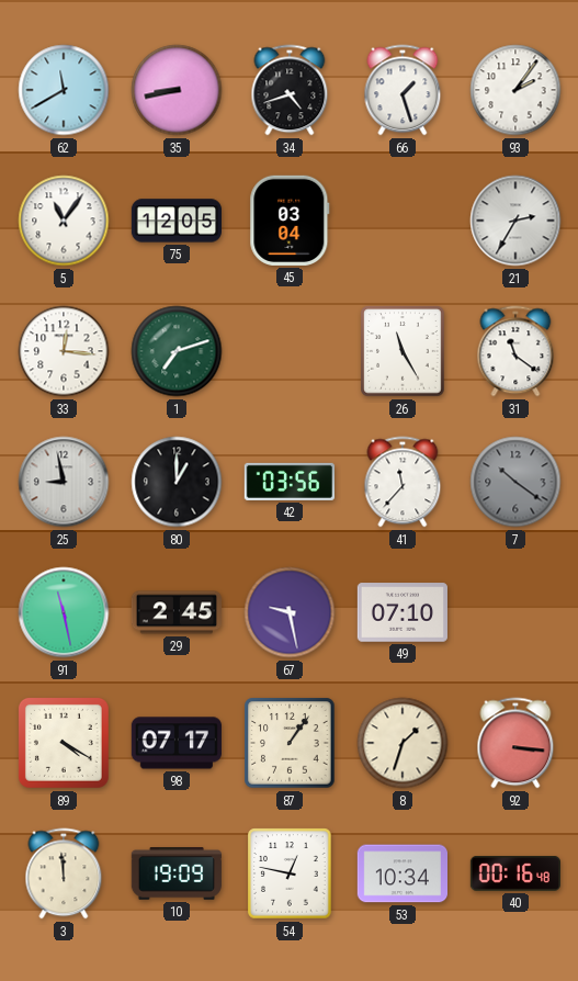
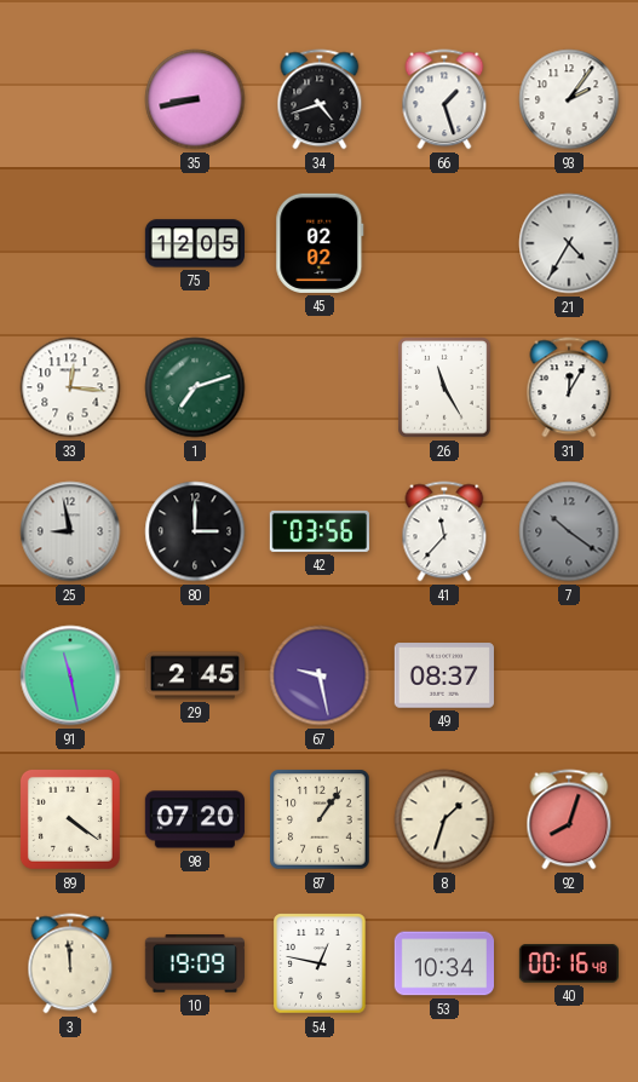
62: 11:40 -> none
5: 11:06 -> none
45: 03:04 -> 02:02
21: 2:35 -> 4:35
31: 11:21 -> 12:05
80: 1:00 -> 3:00
49: 07:10 -> 08:37
89: 4:20 -> 4:21
98: 07:17 -> 07:20
92: 3:16 -> 8:03
